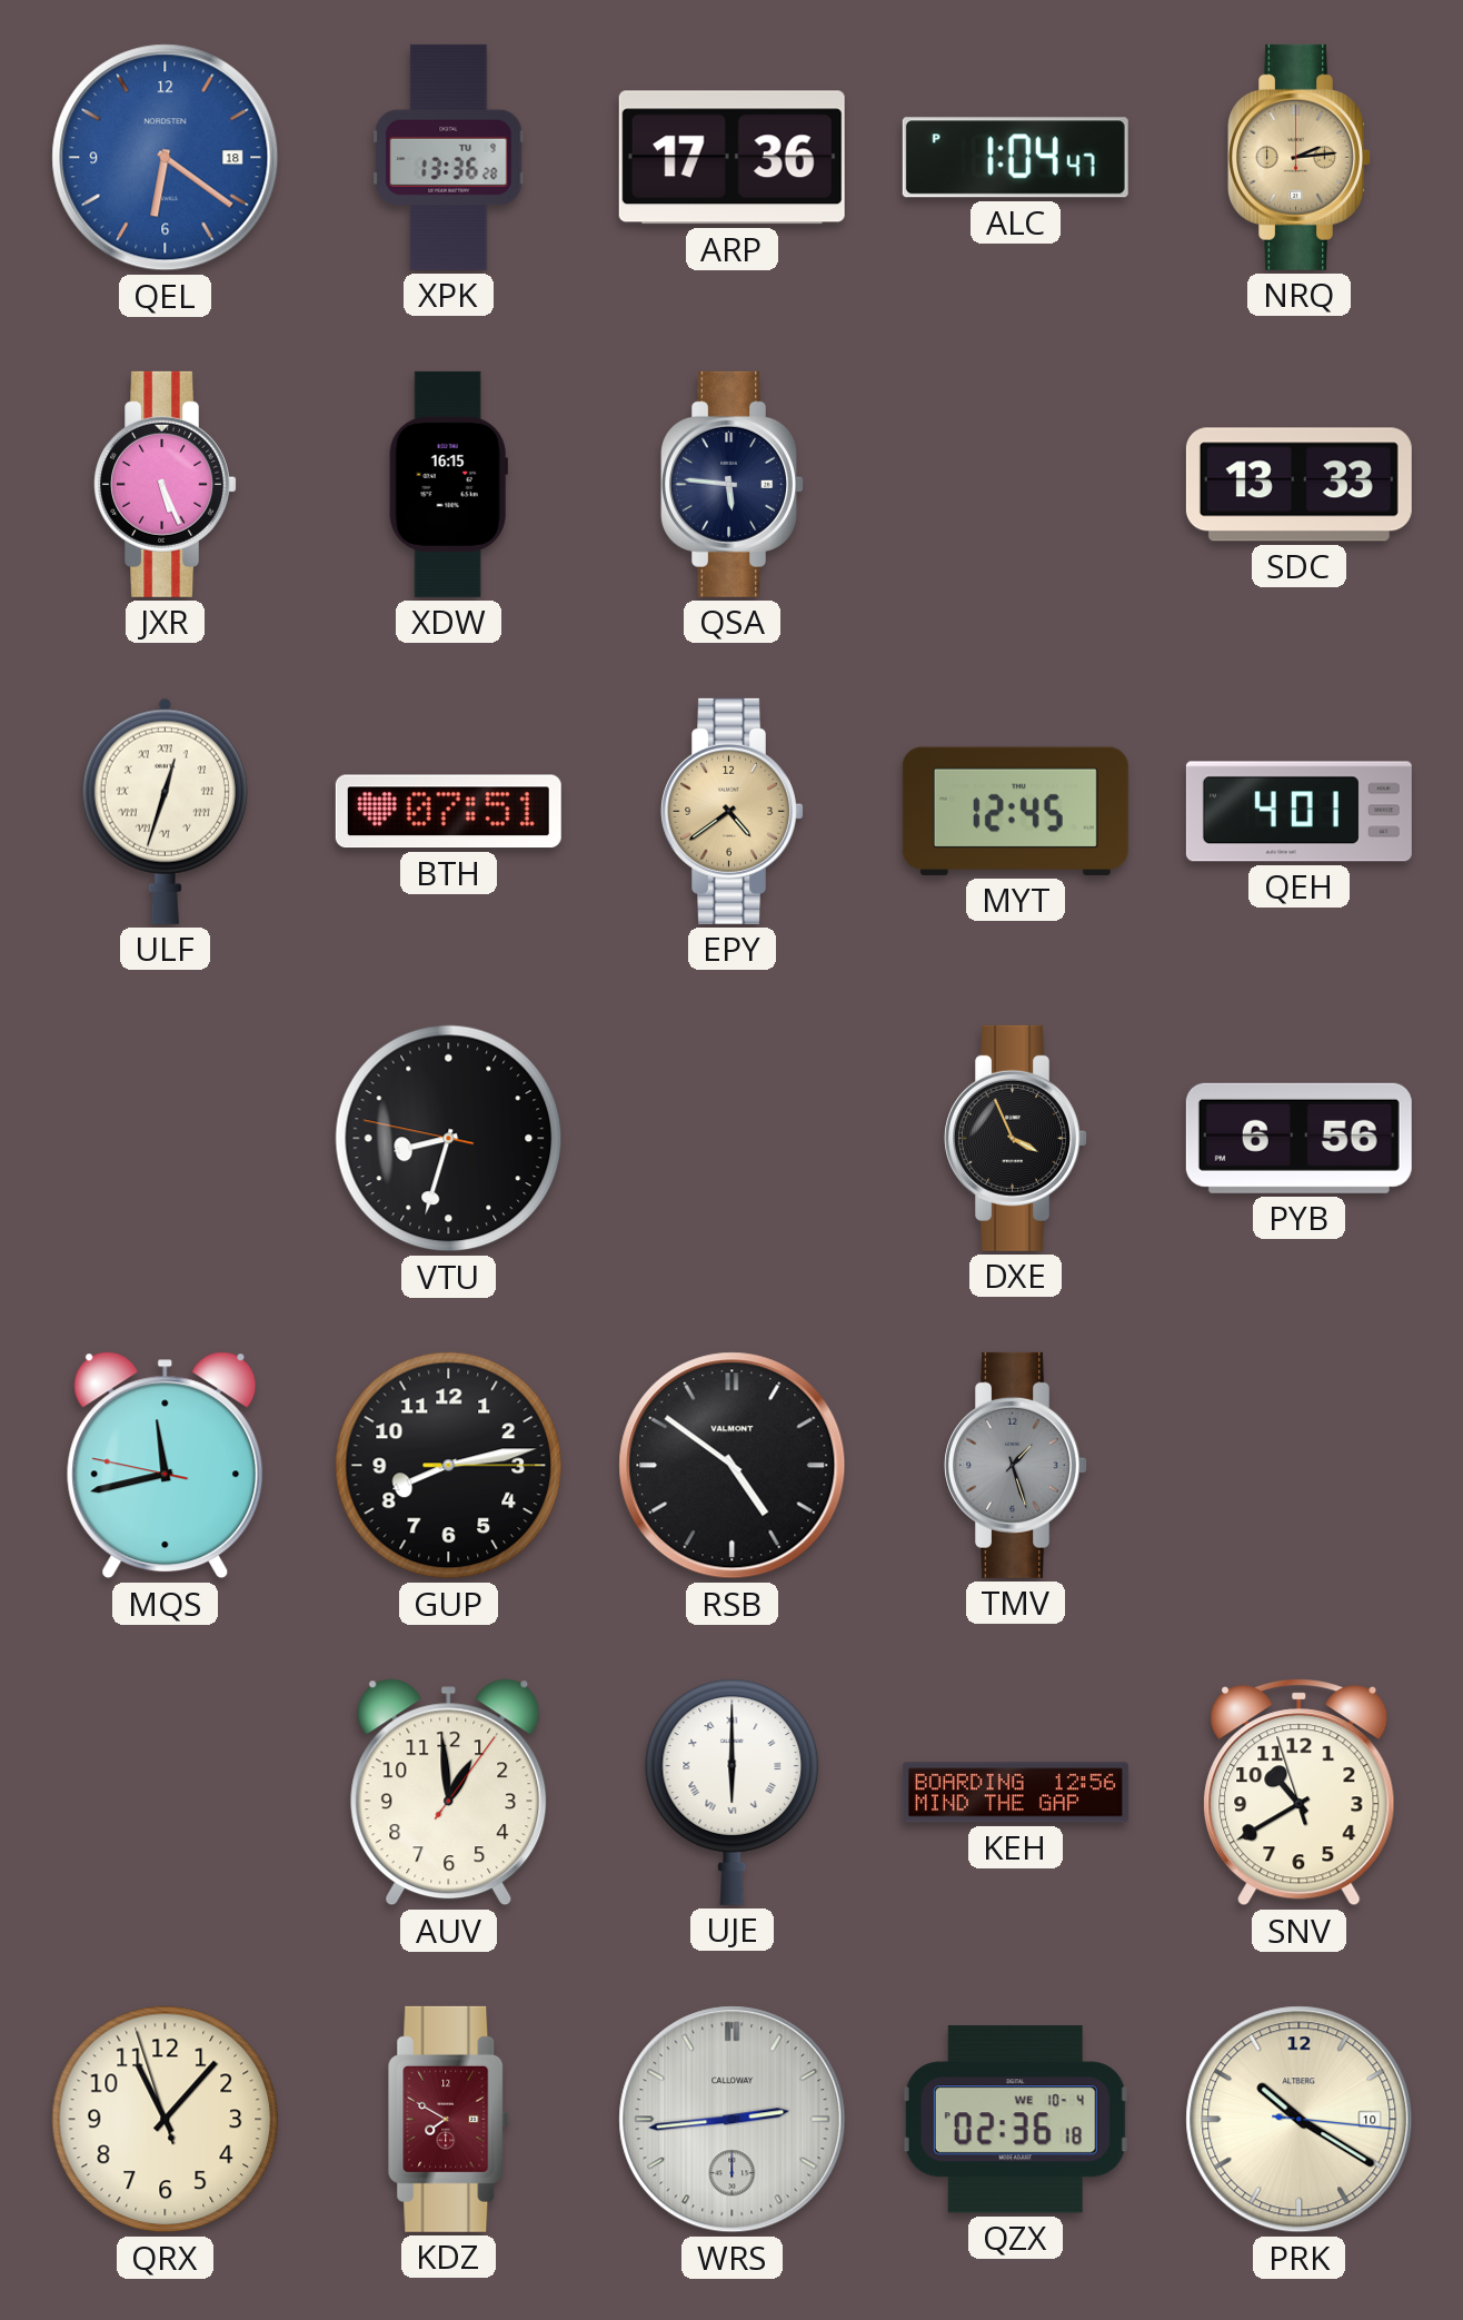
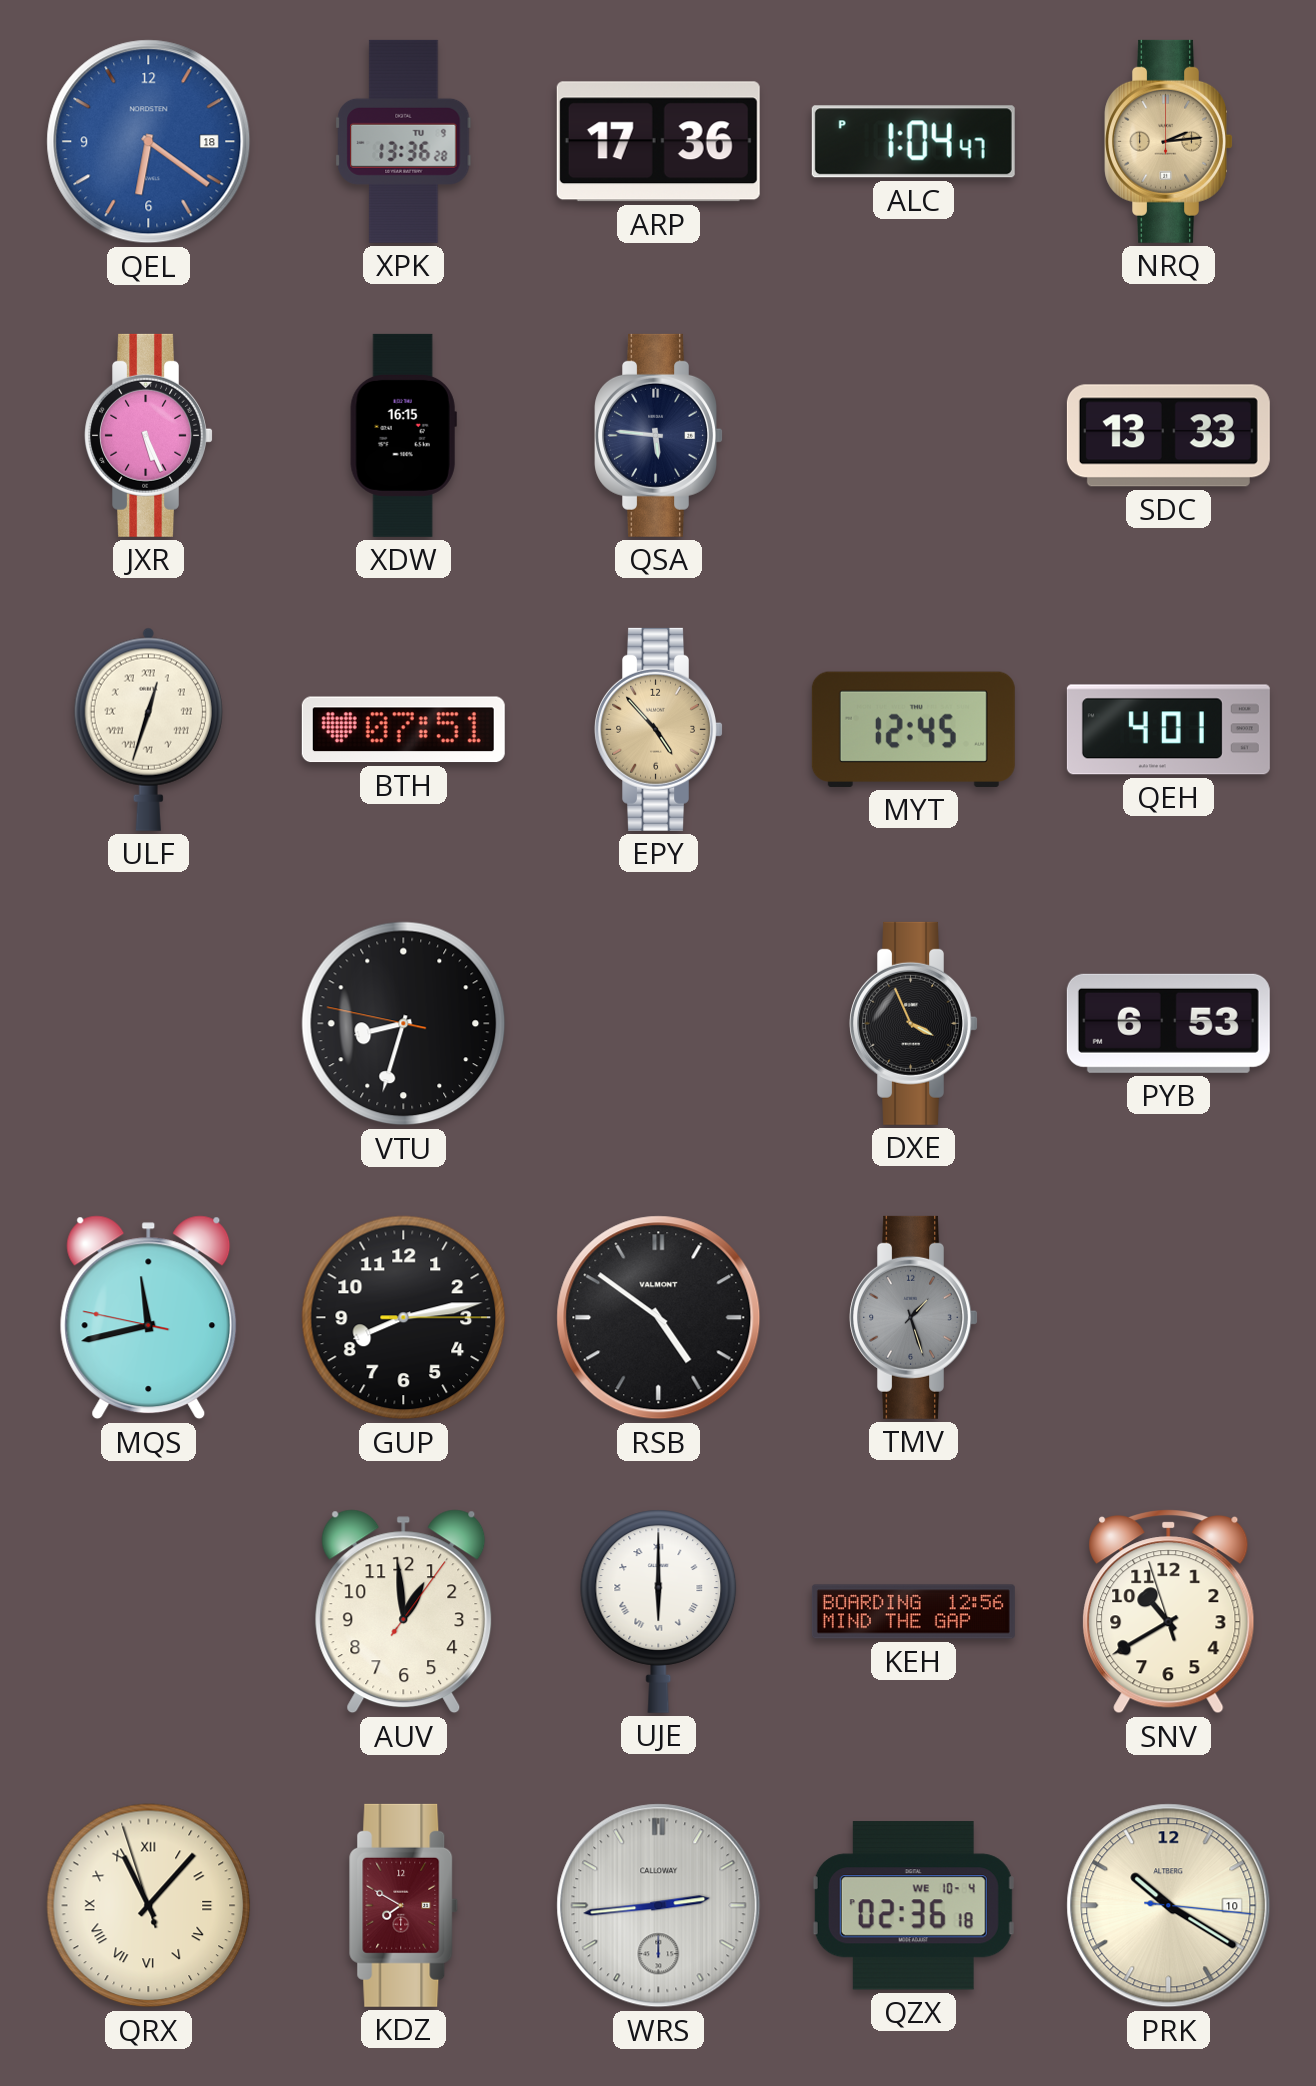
EPY: 4:39 -> 4:53
PYB: 6:56 -> 6:53
QRX numerals: Arabic -> Roman
